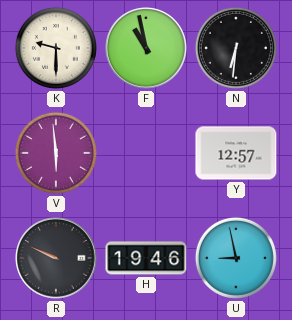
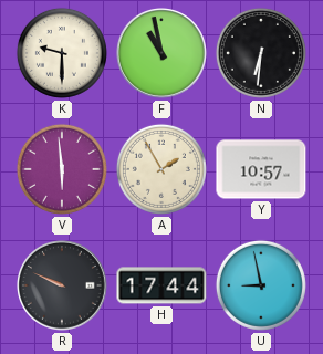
A: none -> 1:55
Y: 12:57 -> 10:57
H: 19:46 -> 17:44
